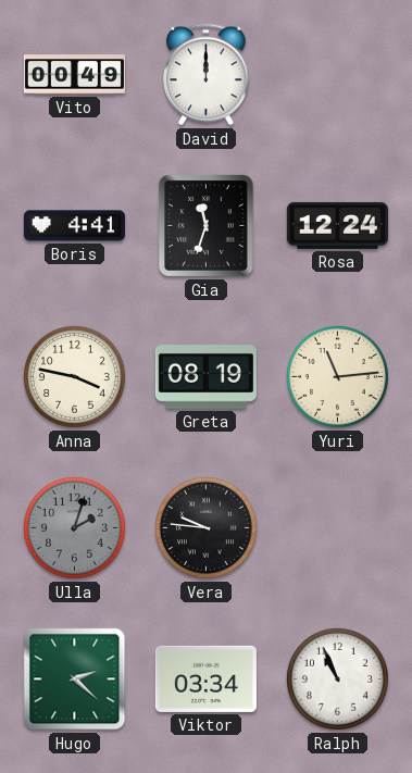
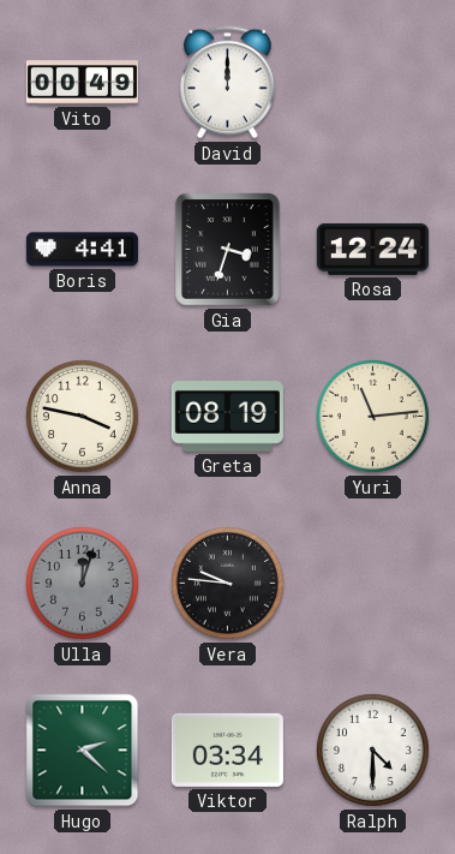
Gia: 11:33 -> 3:33
Ulla: 2:03 -> 12:03
Ralph: 10:56 -> 4:30
